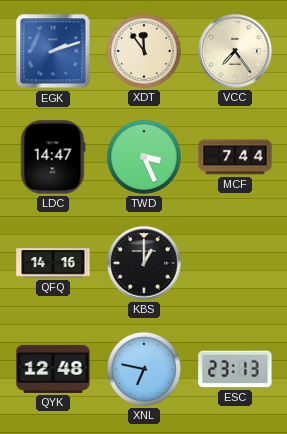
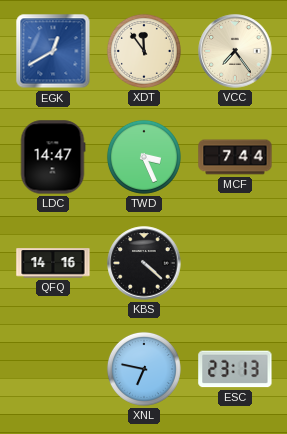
EGK: 2:12 -> 12:40
KBS: 1:00 -> 4:22
QYK: 12:48 -> none
